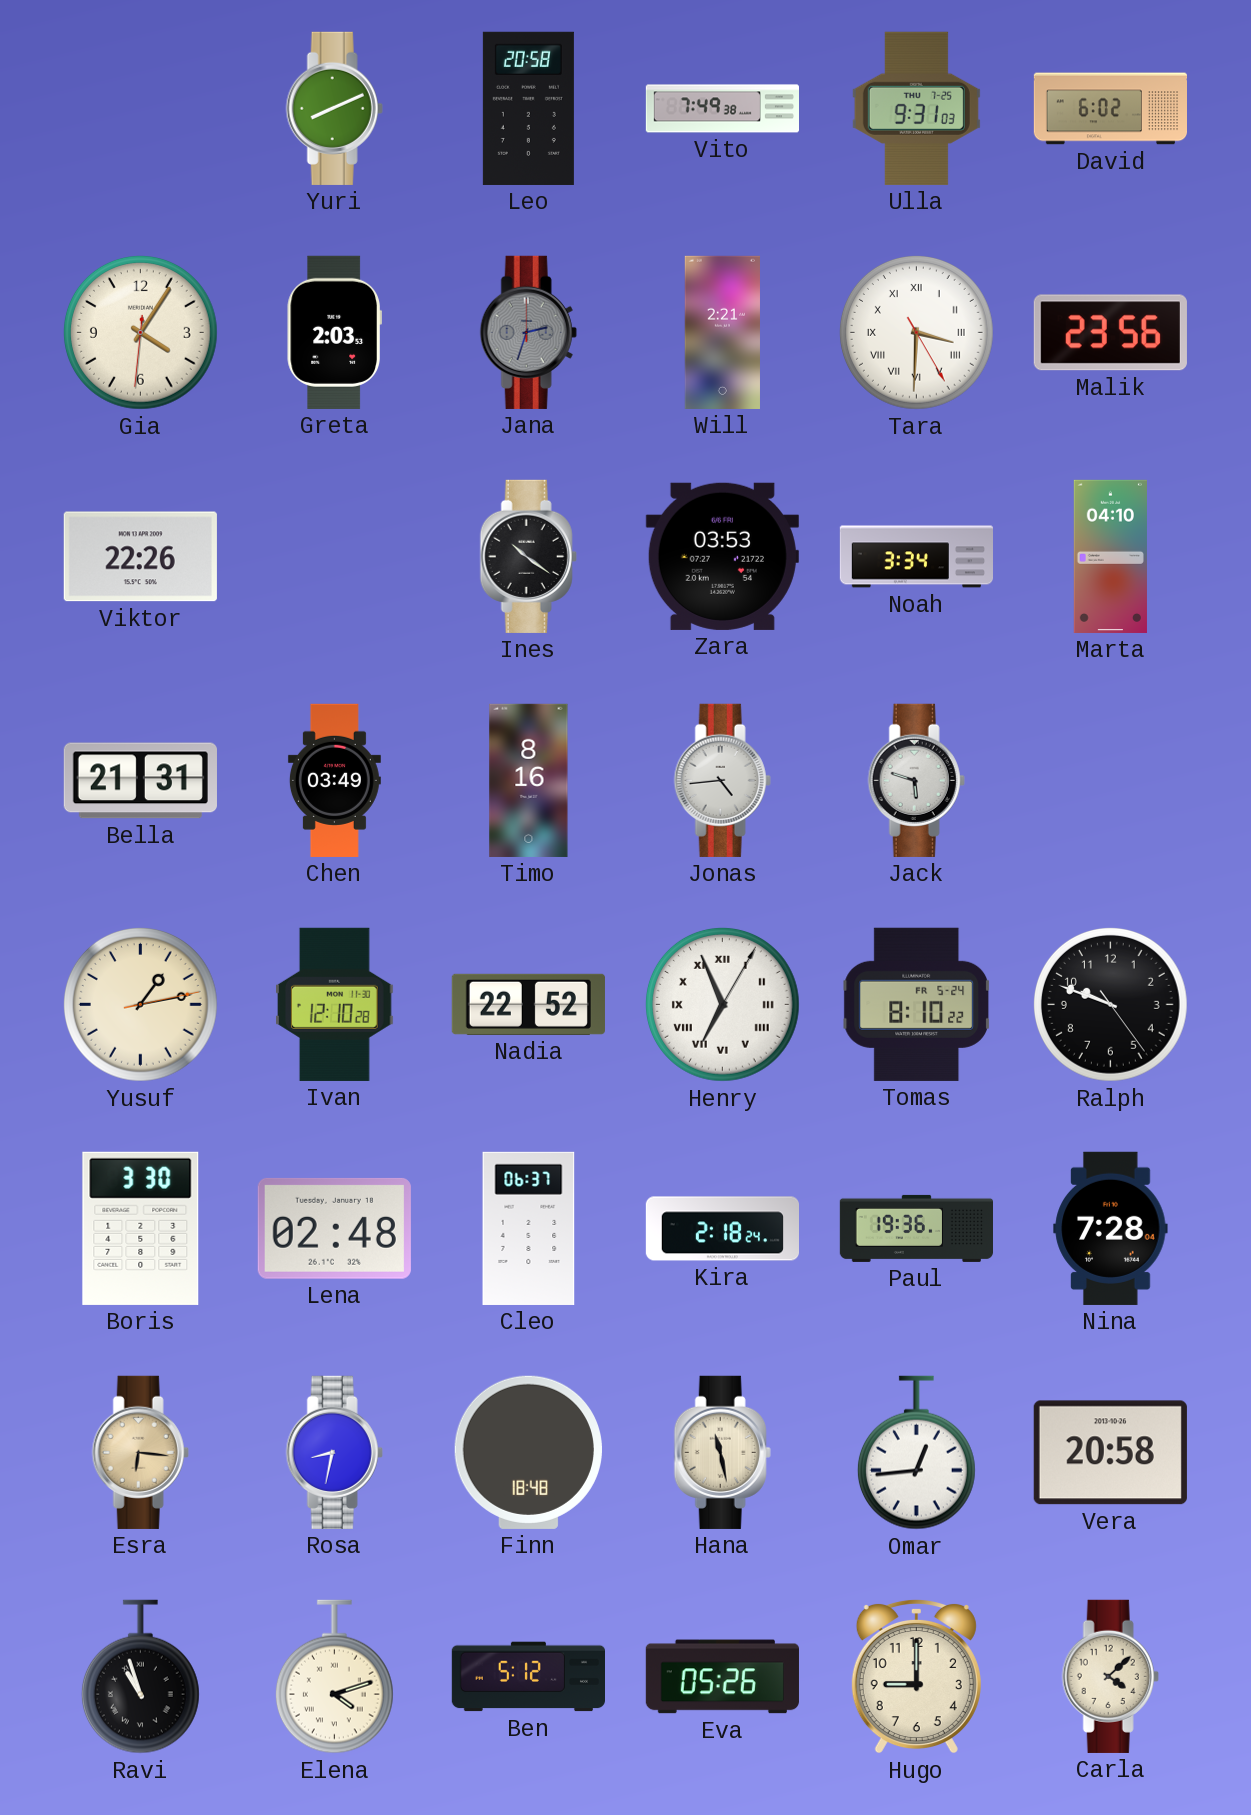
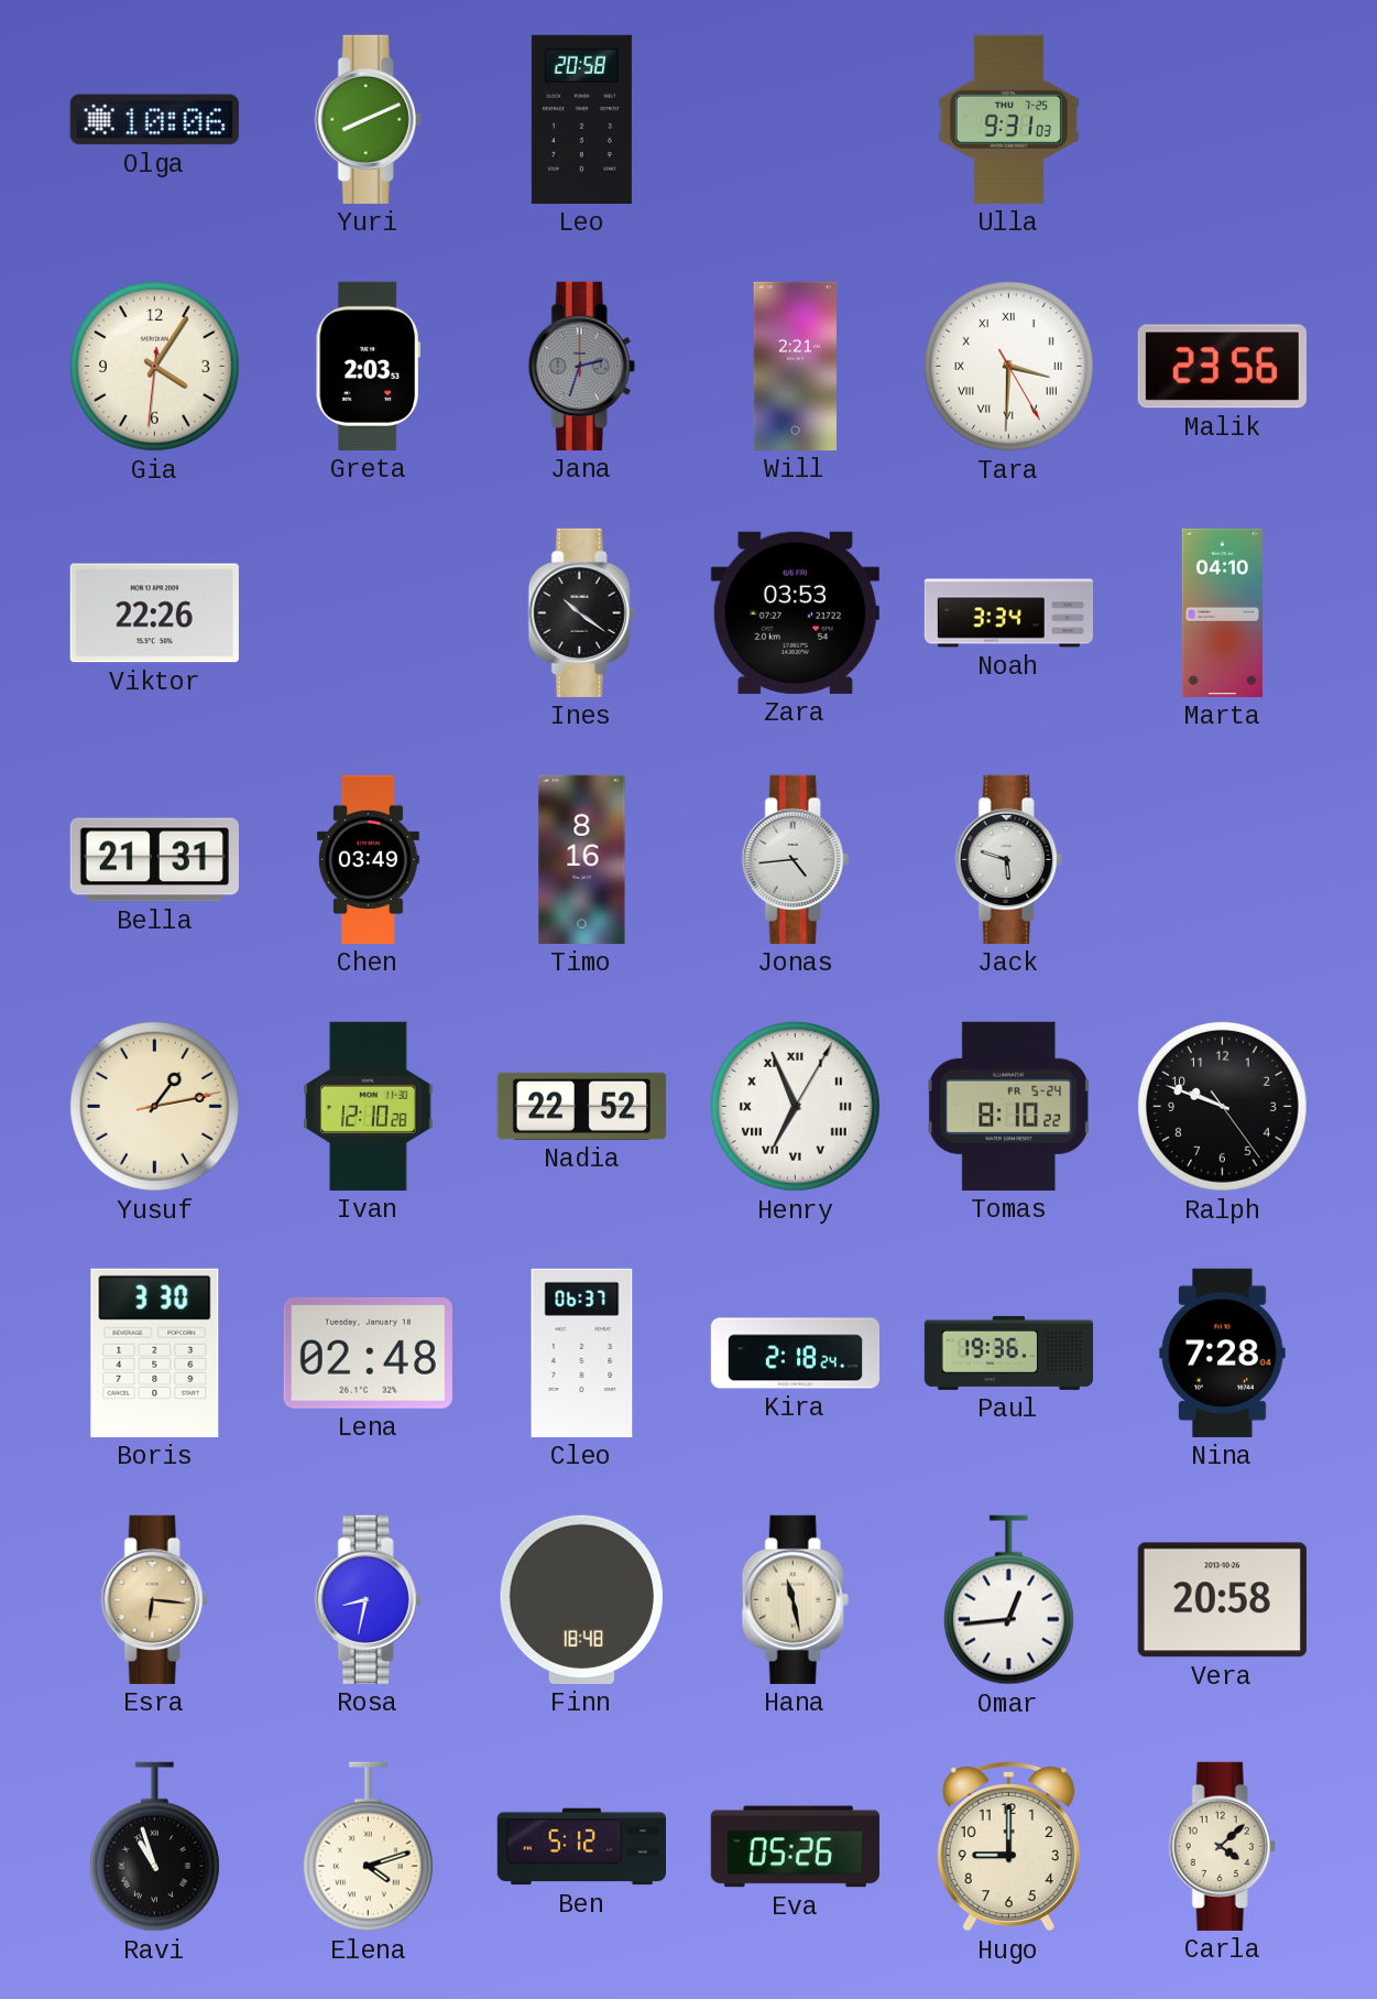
Olga: none -> 10:06
Vito: 7:49 -> none
David: 6:02 -> none
